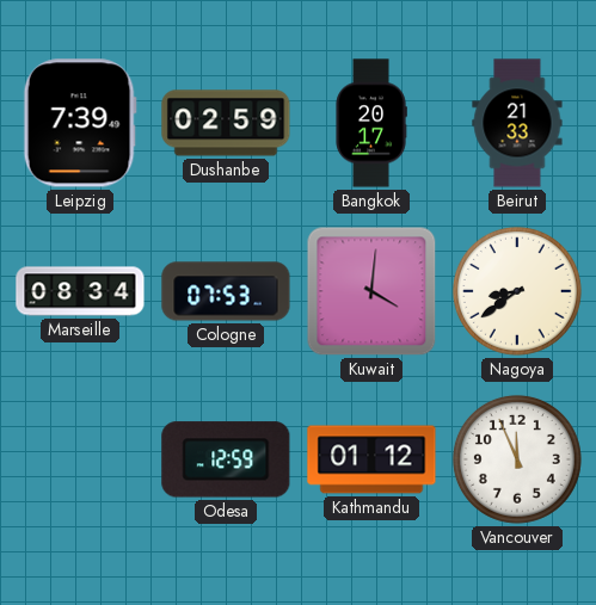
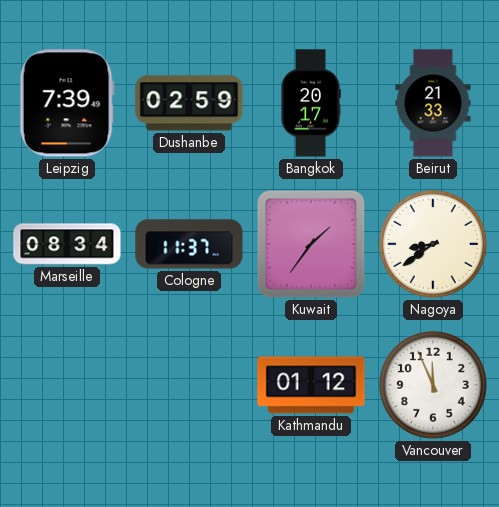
Cologne: 07:53 -> 11:37
Kuwait: 4:01 -> 1:36
Odesa: 12:59 -> none
